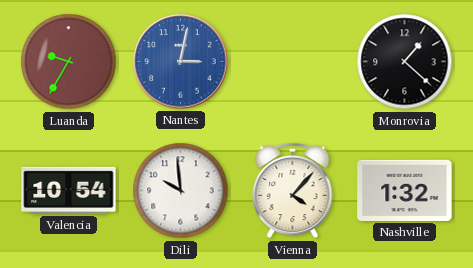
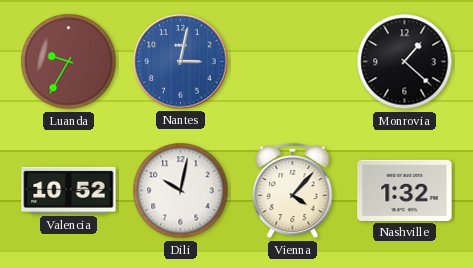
Valencia: 10:54 -> 10:52
Dili: 9:59 -> 10:02
